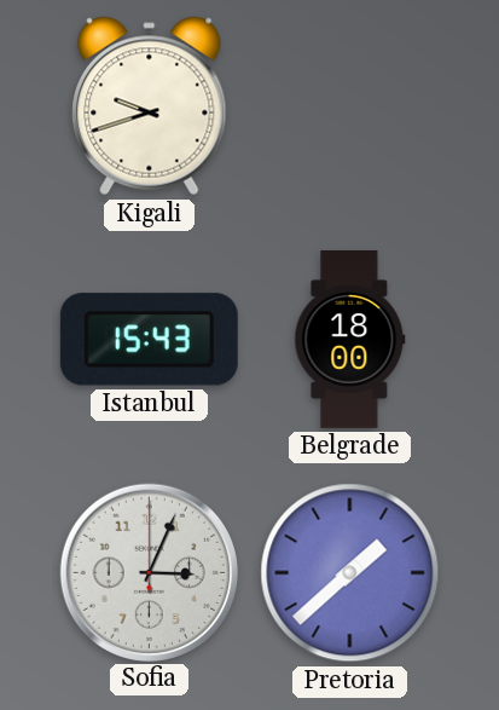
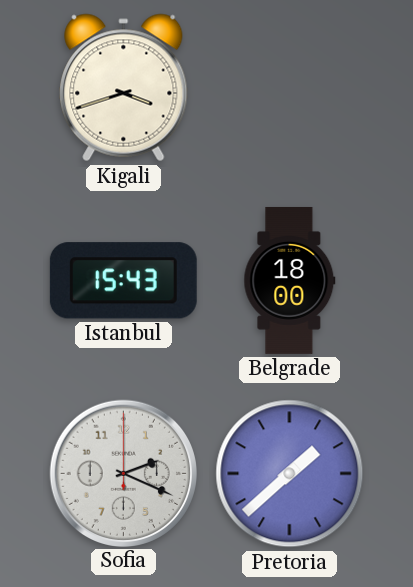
Kigali: 9:42 -> 3:42
Sofia: 3:04 -> 2:19
